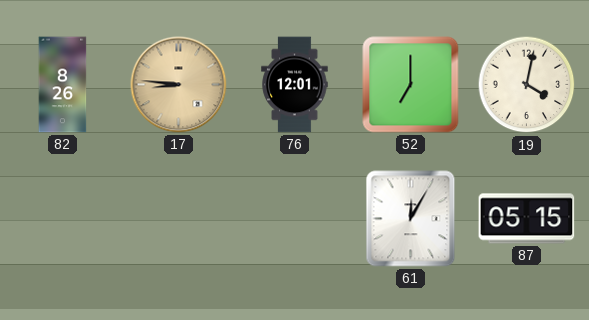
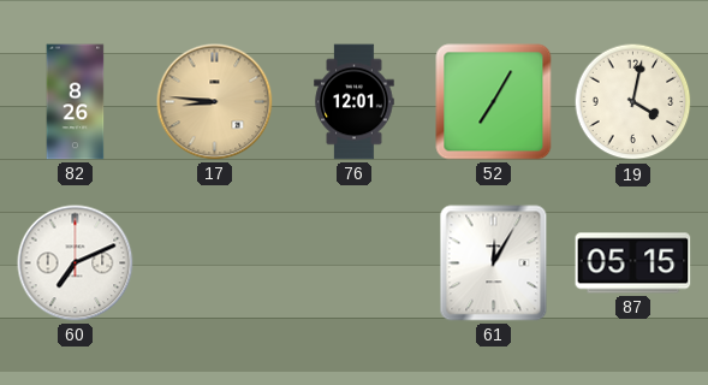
52: 7:00 -> 7:05
60: none -> 7:11
